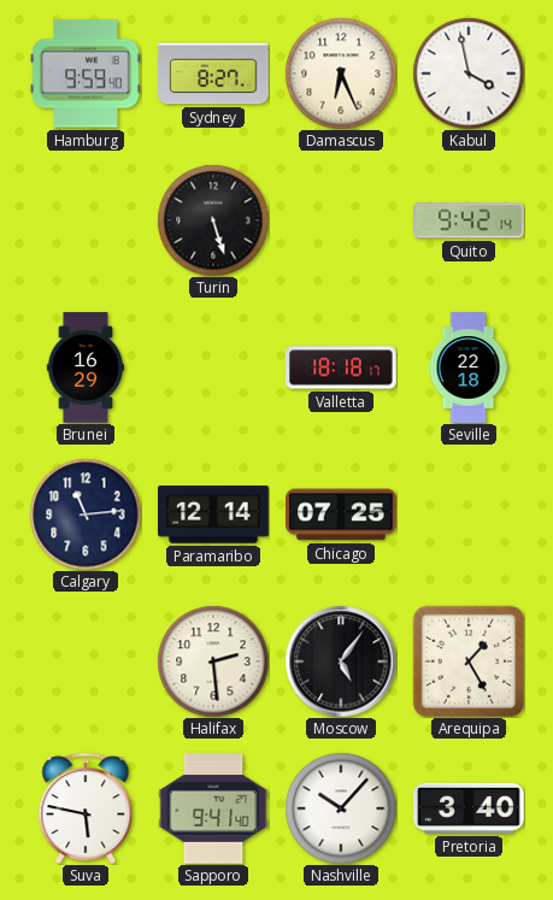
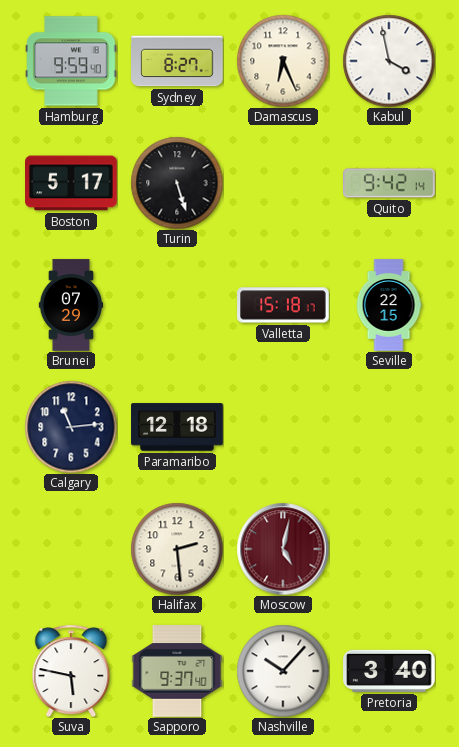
Boston: none -> 5:17
Brunei: 16:29 -> 07:29
Valletta: 18:18 -> 15:18
Seville: 22:18 -> 22:15
Paramaribo: 12:14 -> 12:18
Chicago: 07:25 -> none
Moscow: 5:06 -> 5:02
Moscow dial: black -> burgundy
Arequipa: 1:25 -> none
Sapporo: 9:41 -> 9:37
